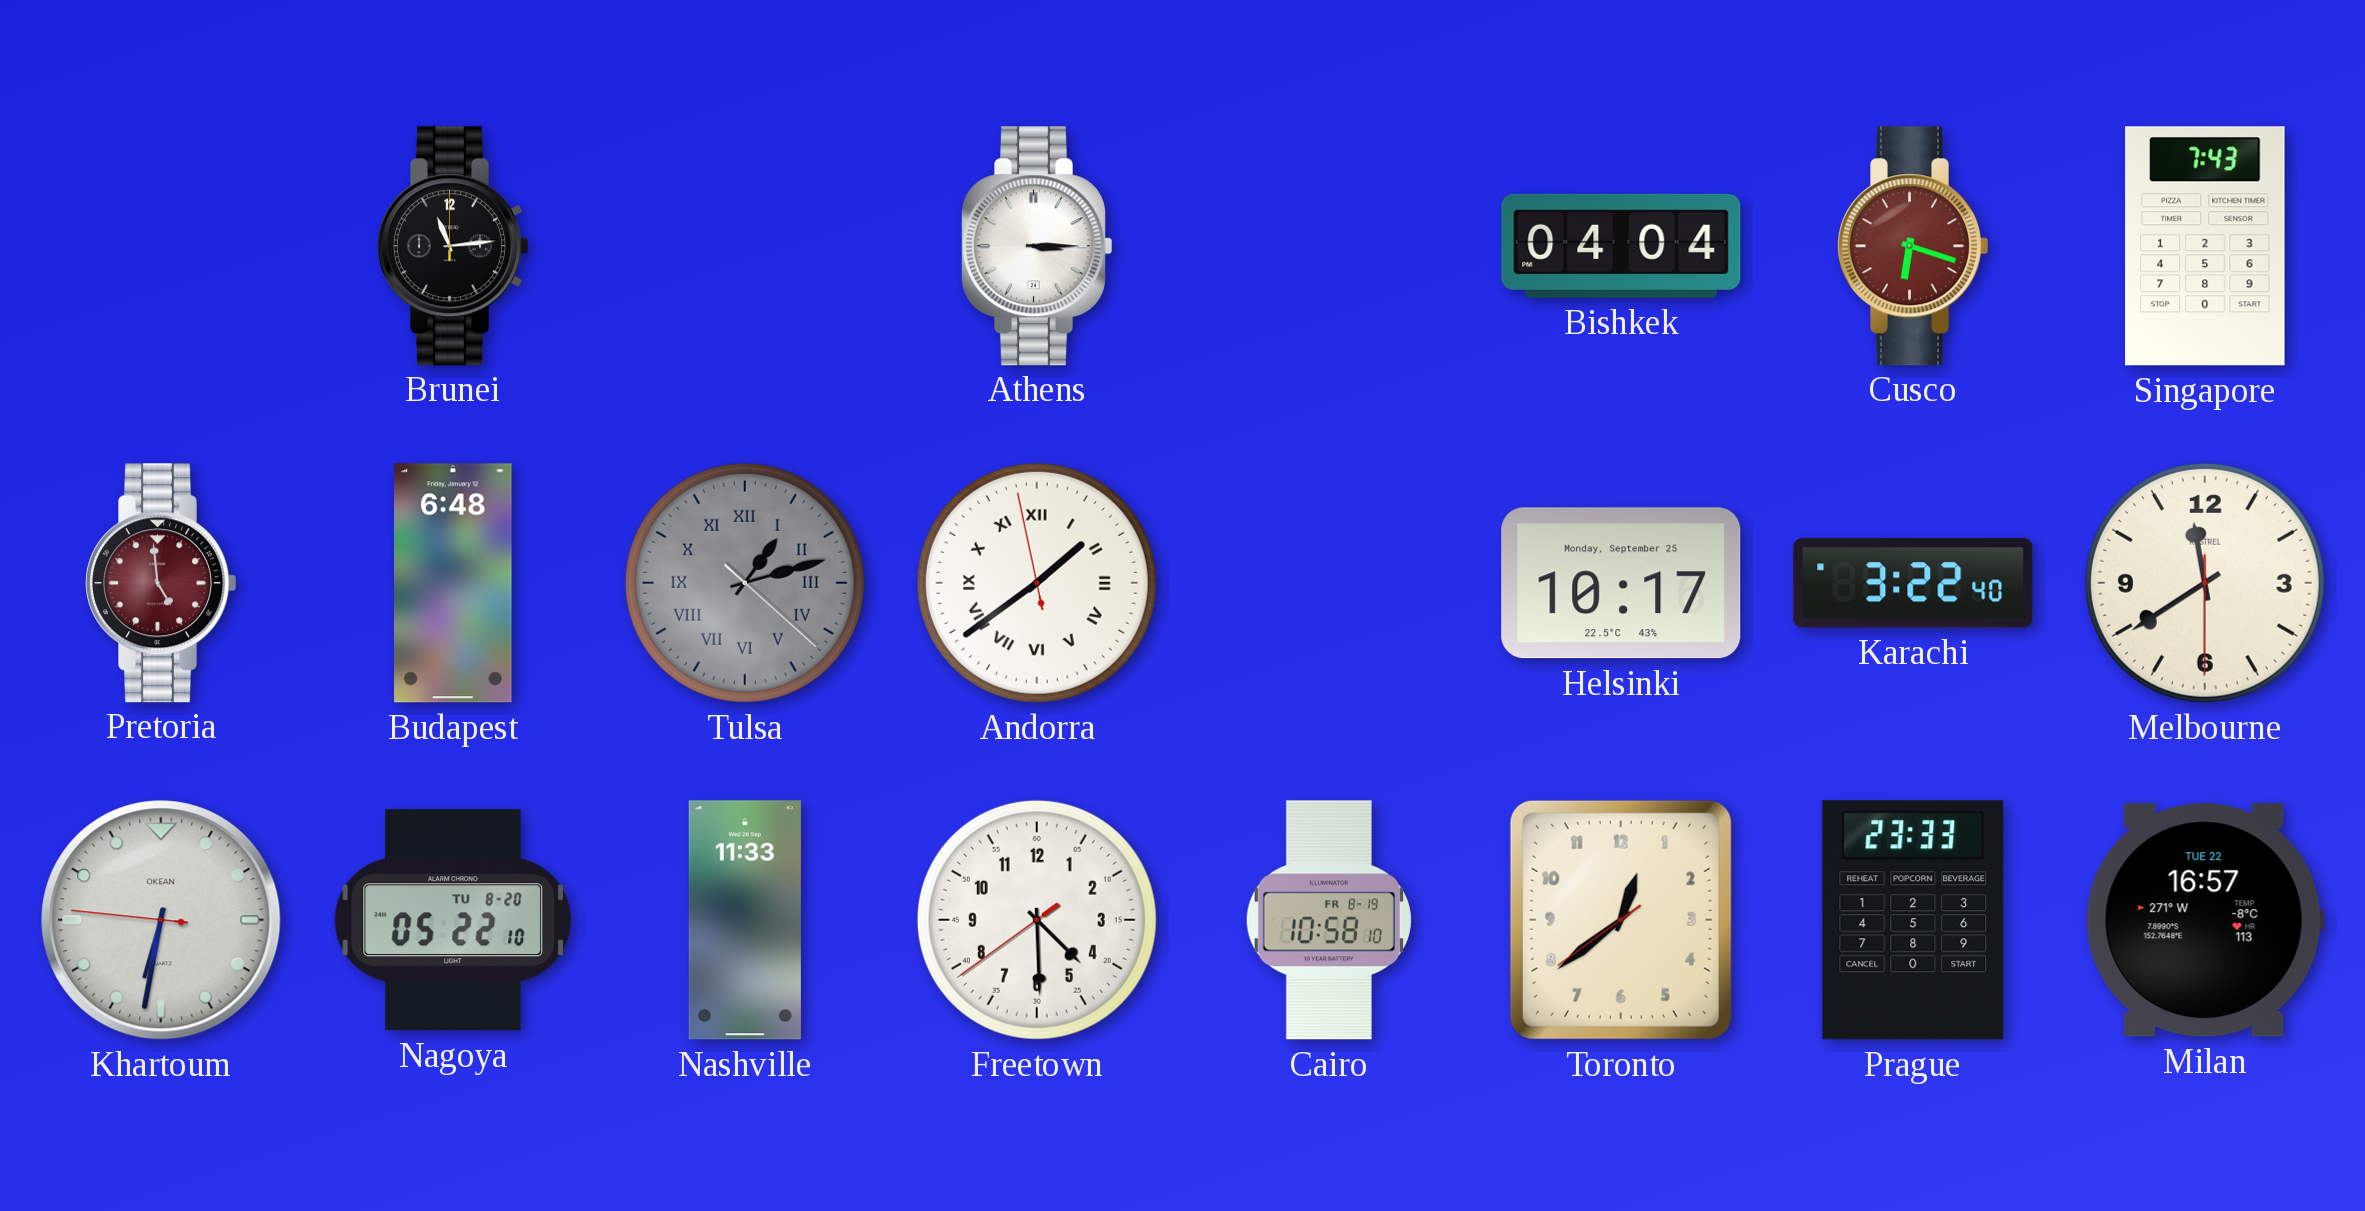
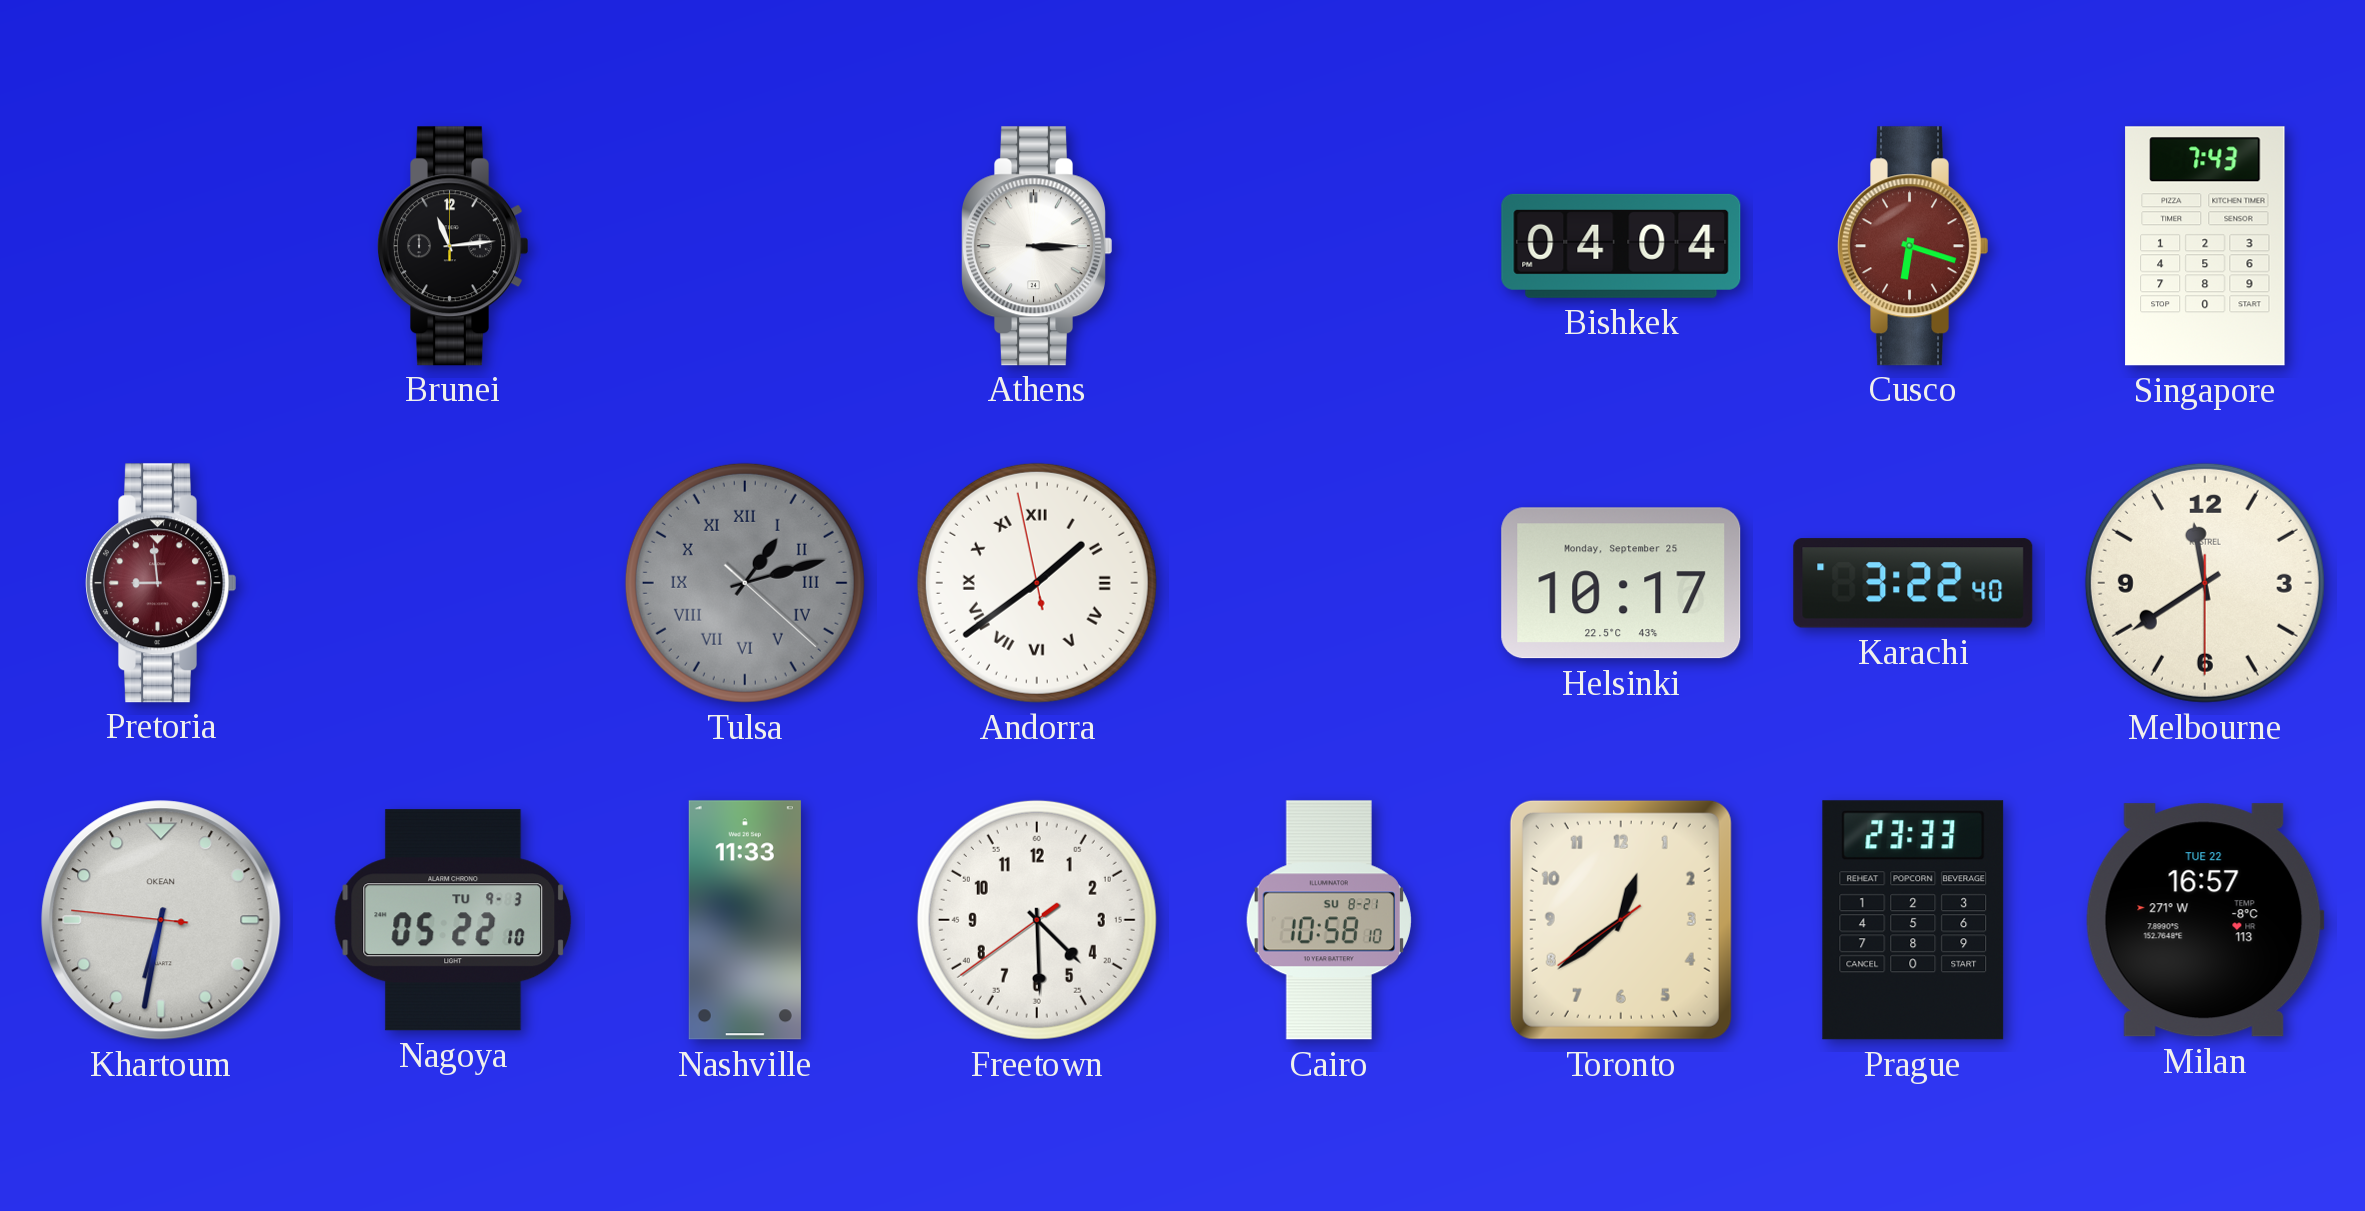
Pretoria: 4:59 -> 8:59
Budapest: 6:48 -> none
Nagoya date: TU 8-20 -> TU 9-3
Cairo date: FR 8-19 -> SU 8-21
